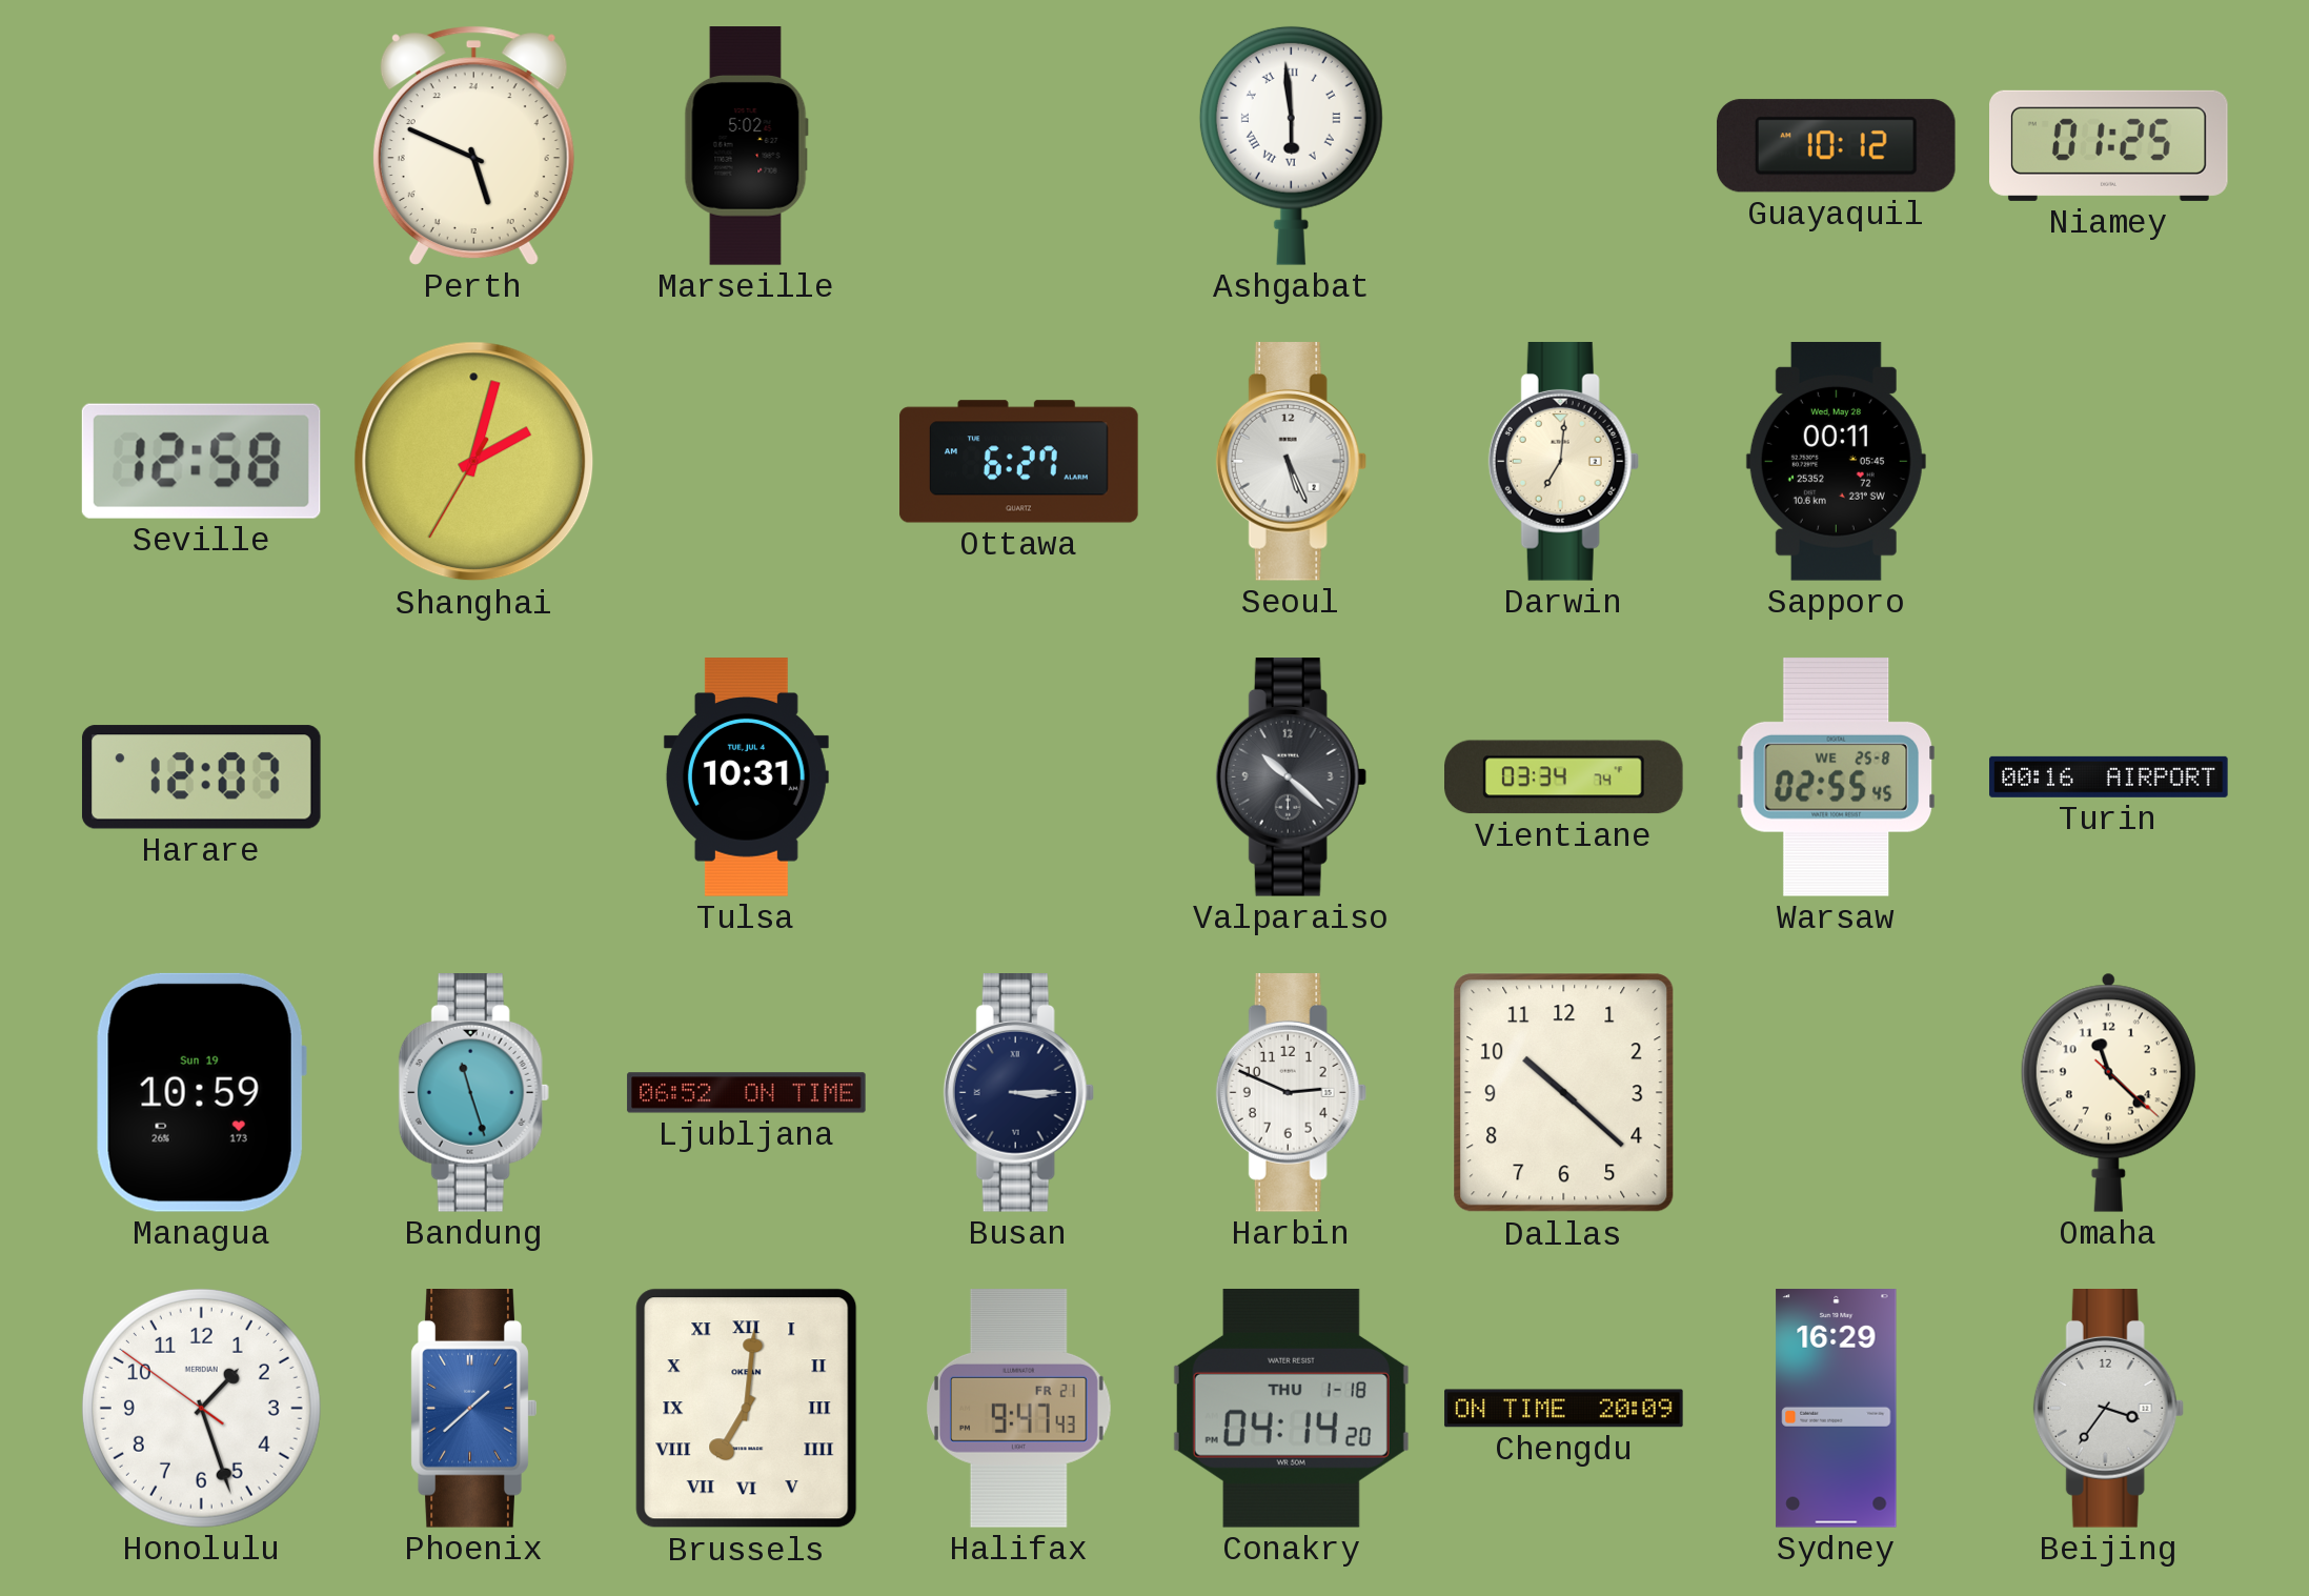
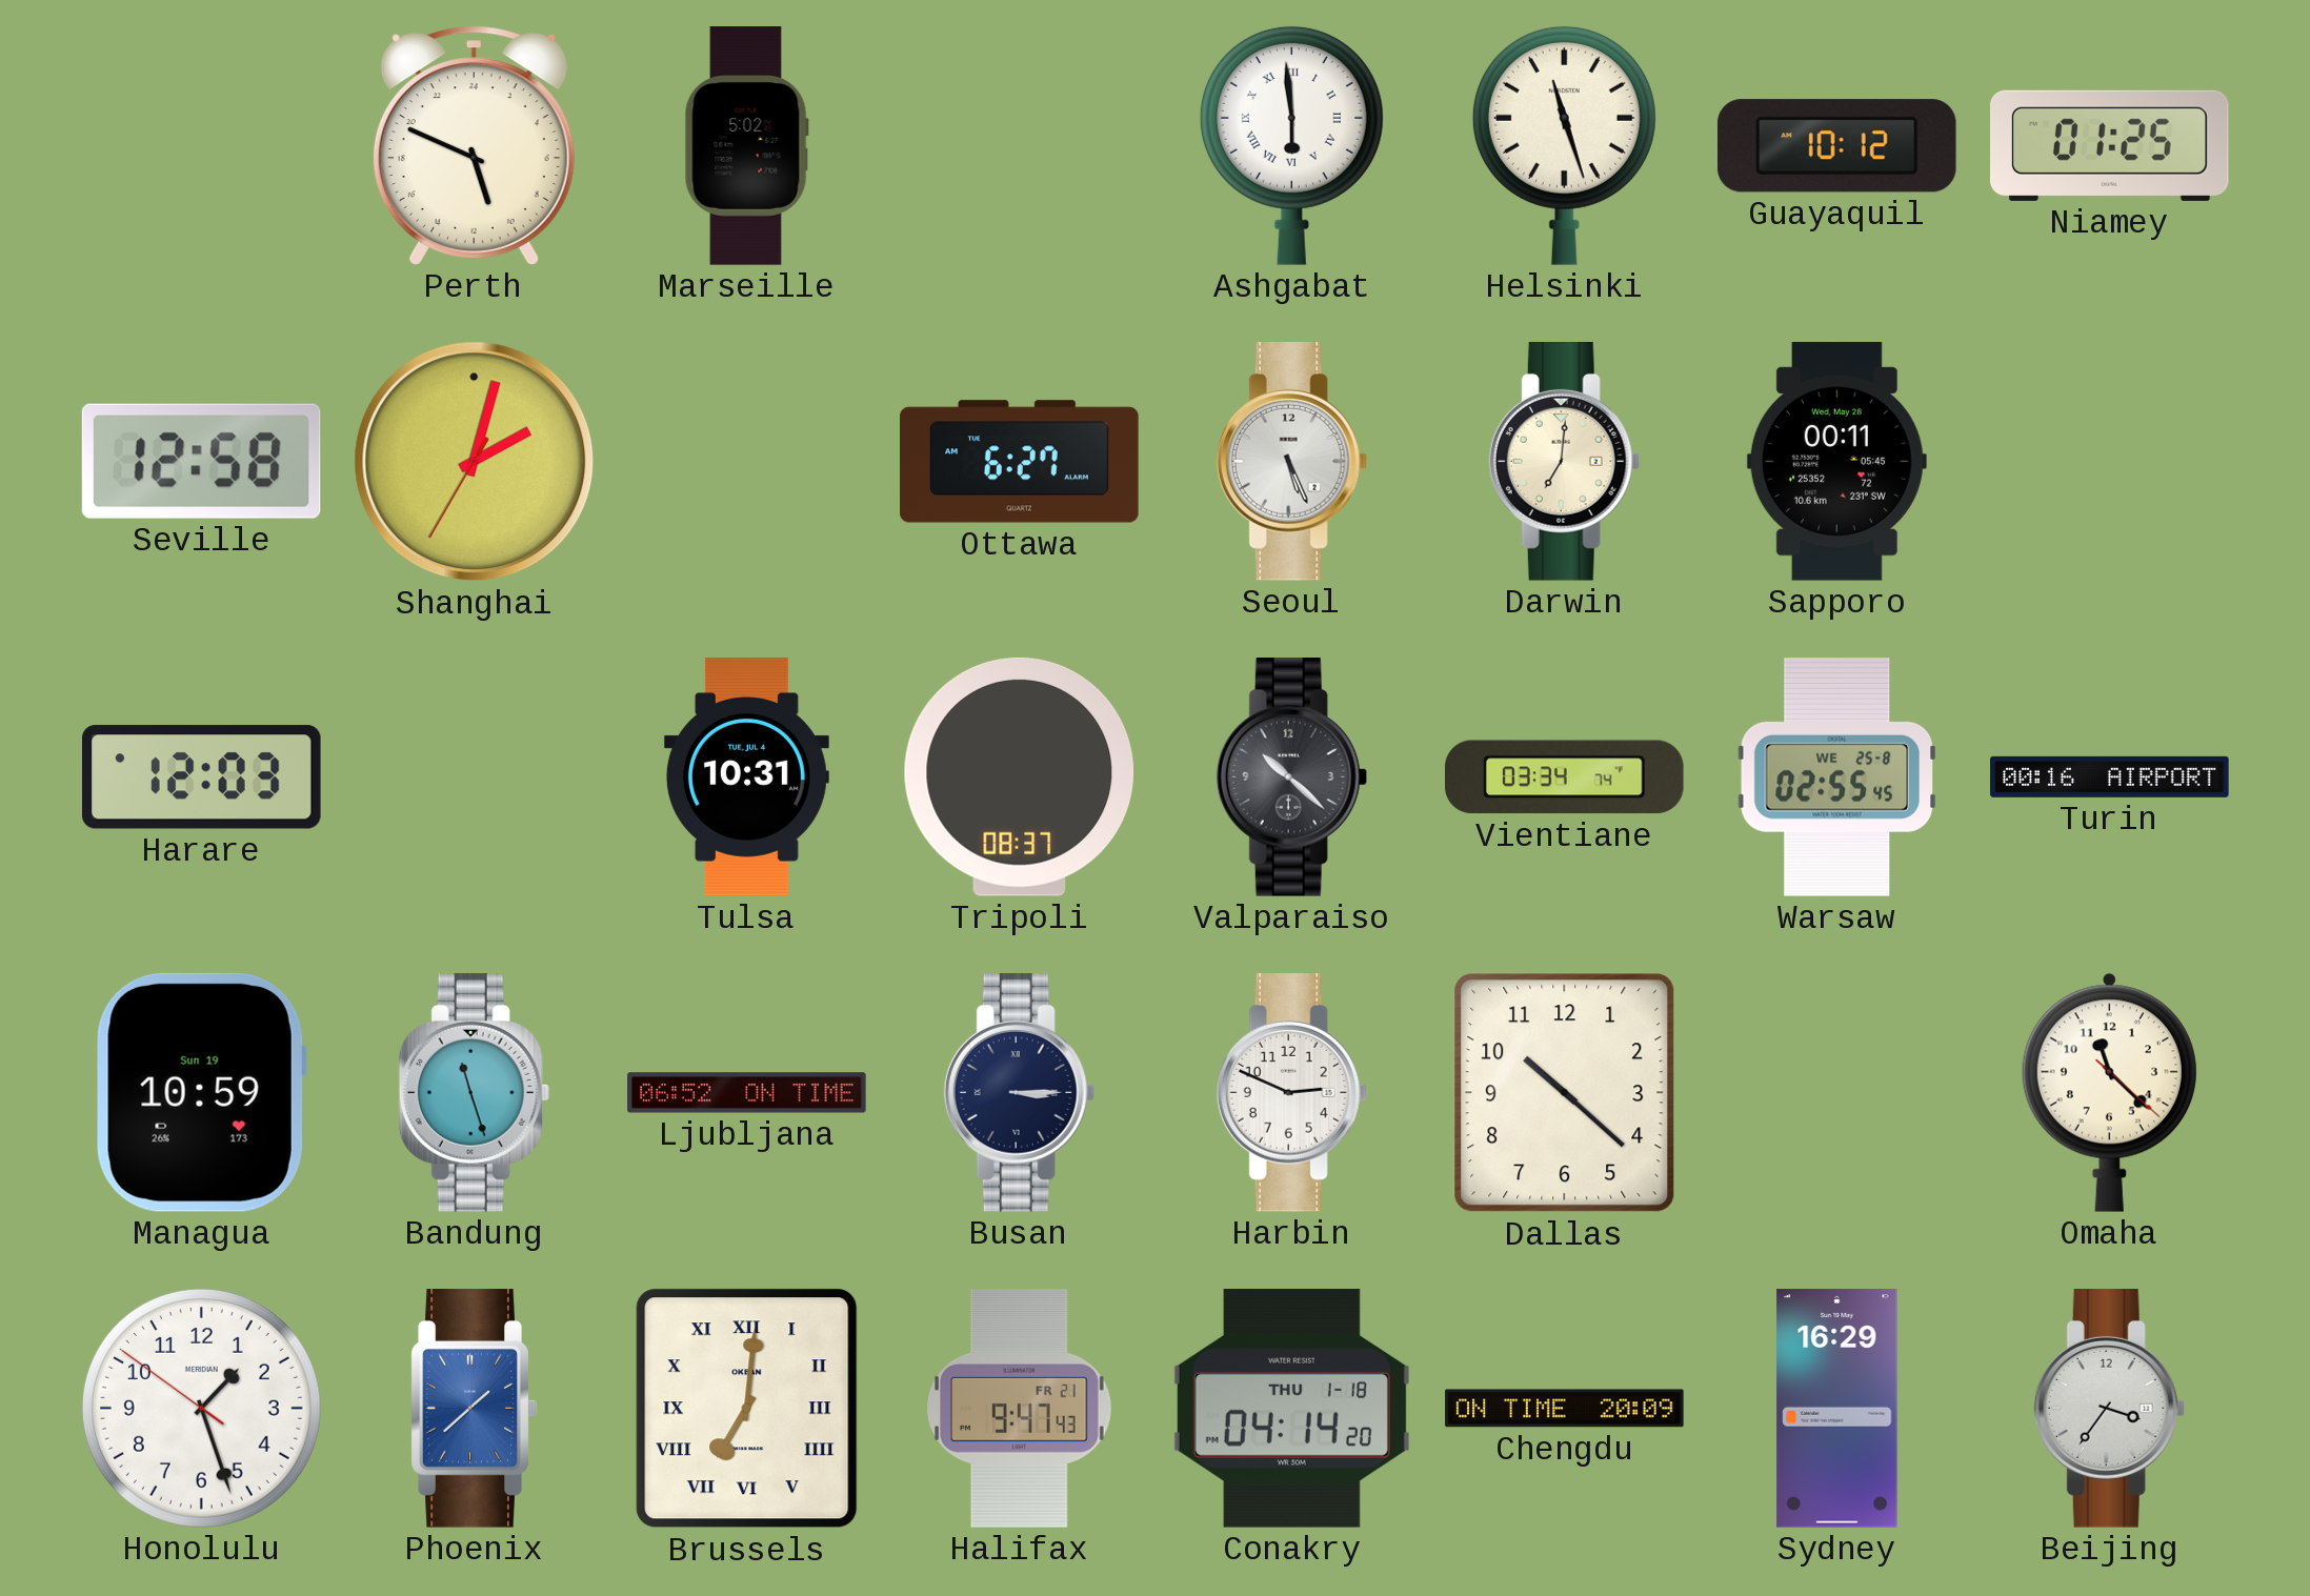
Helsinki: none -> 11:27
Harare: 12:07 -> 12:03
Tripoli: none -> 08:37
